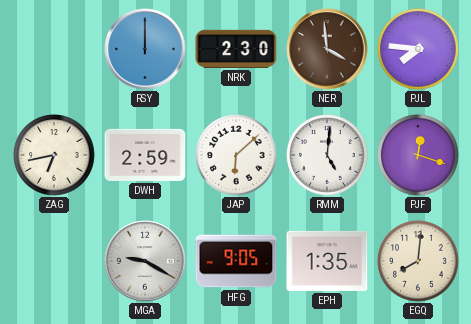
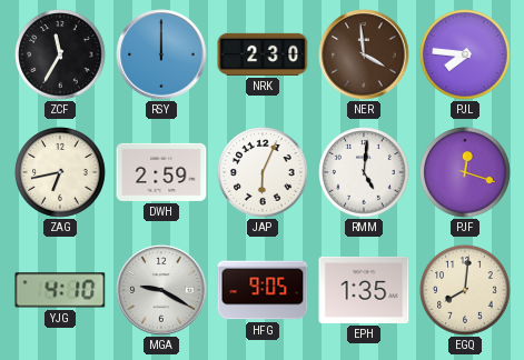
ZCF: none -> 11:35
JAP: 6:08 -> 6:04
YJG: none -> 4:10
